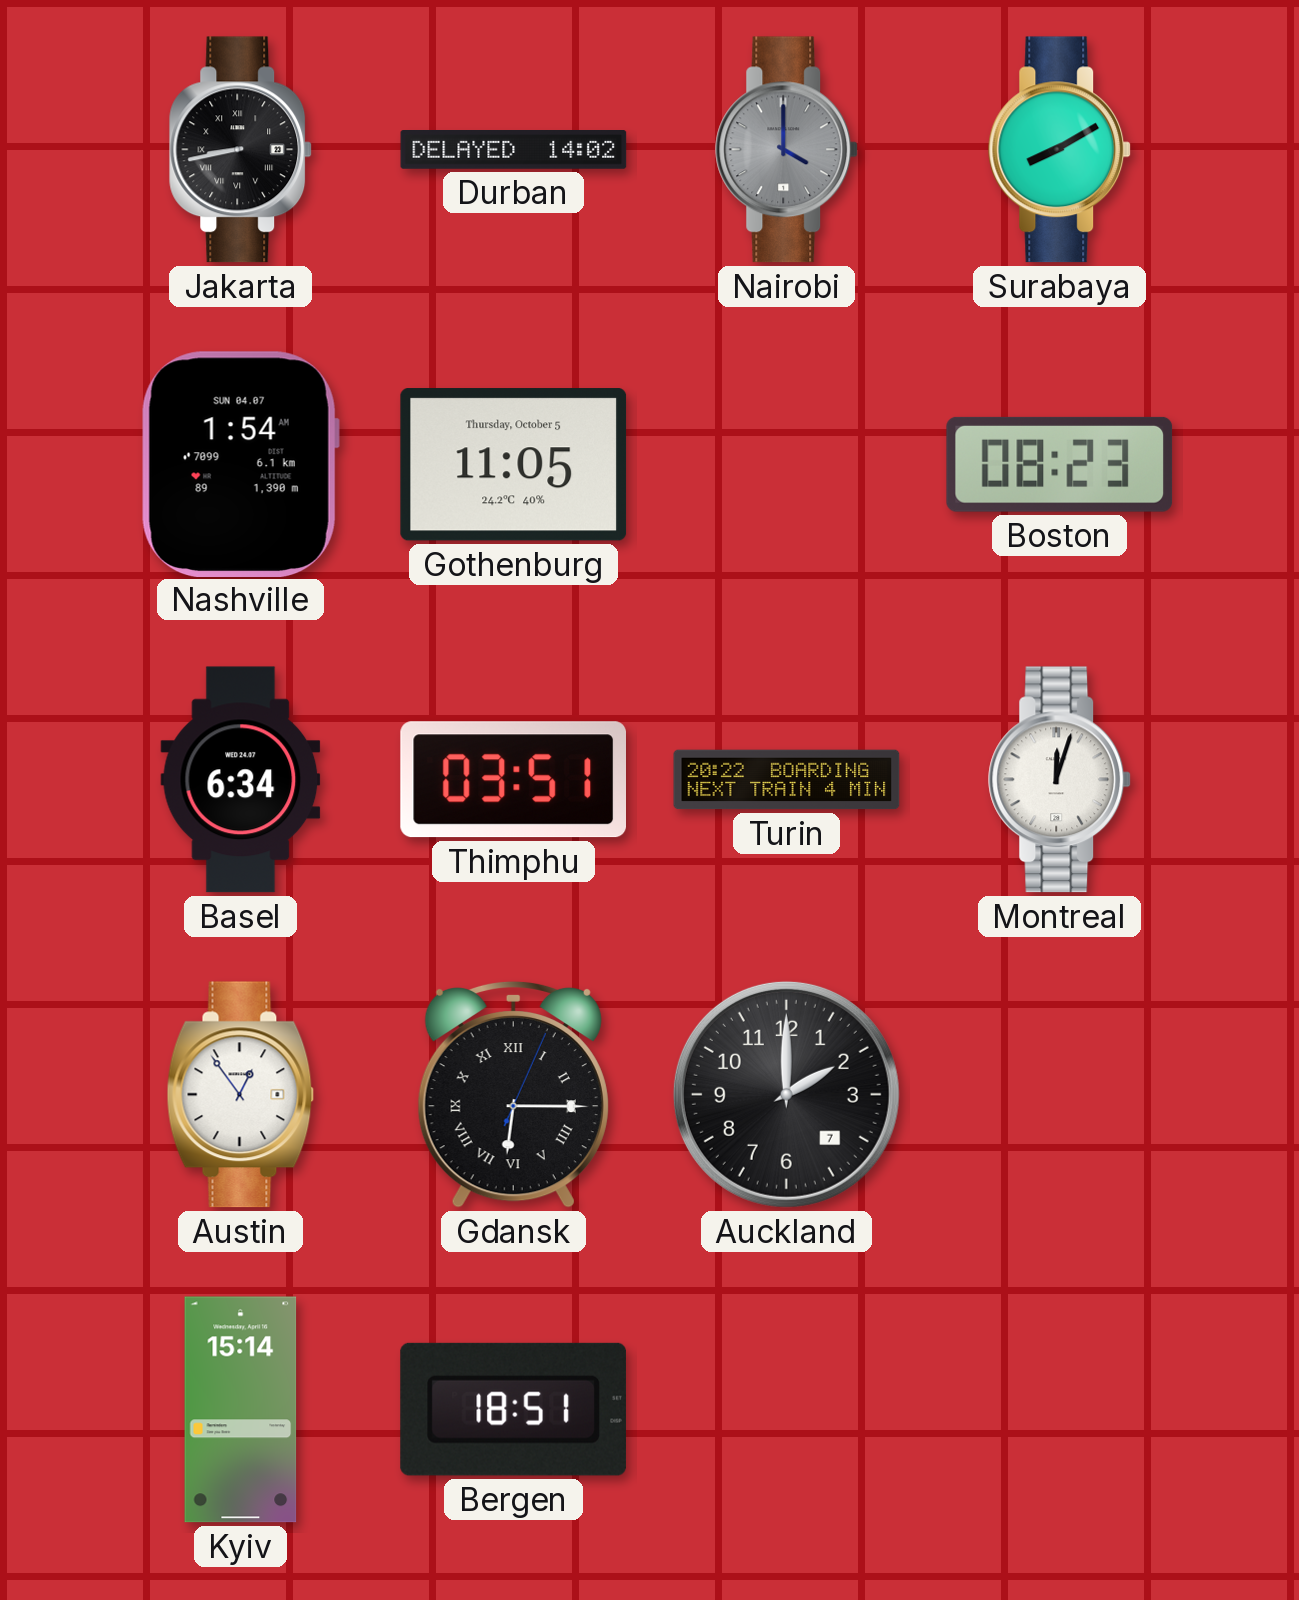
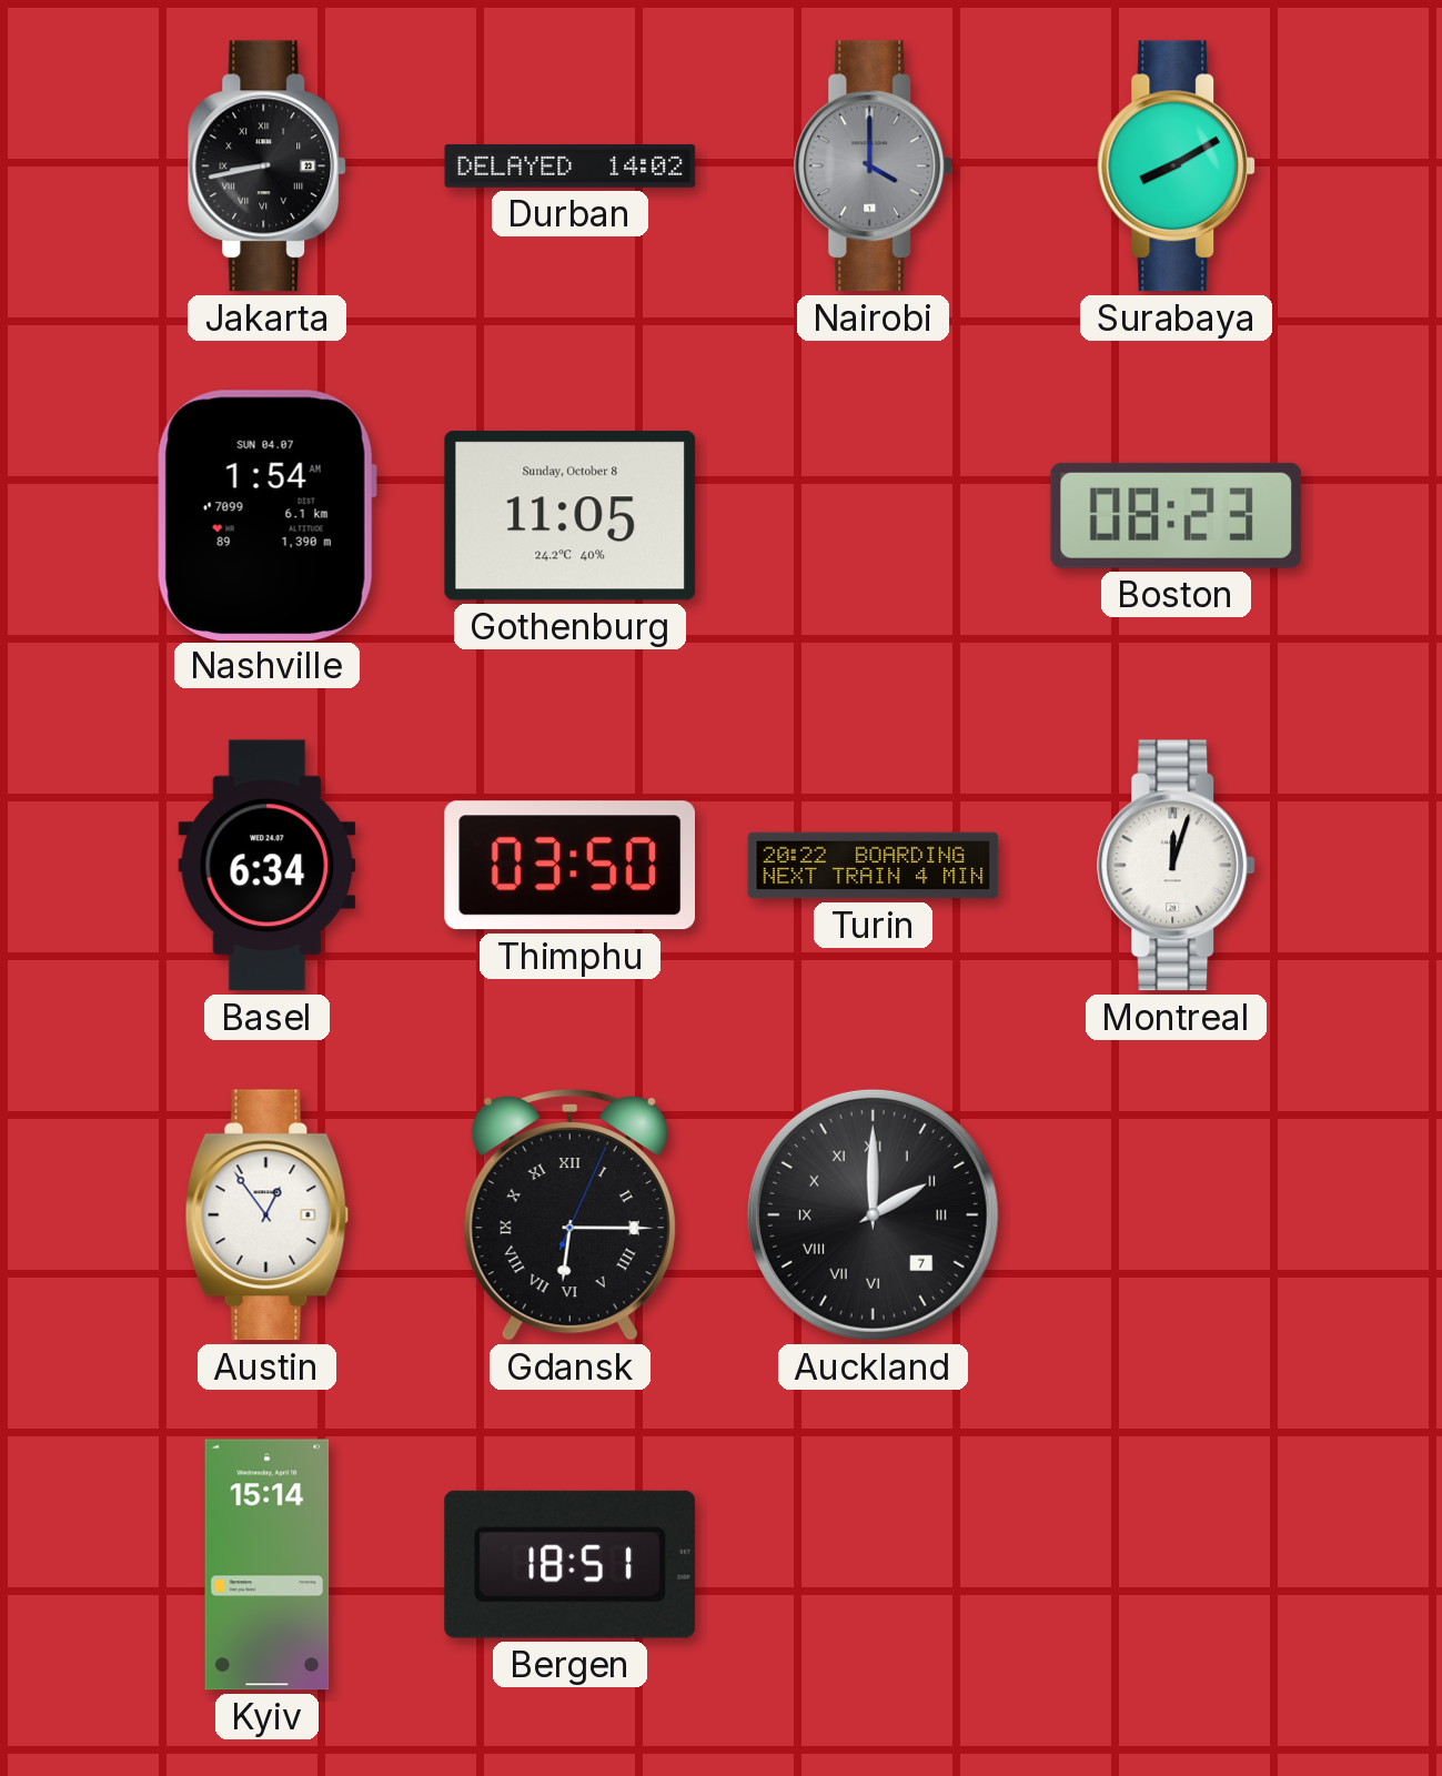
Gothenburg date: Thursday, October 5 -> Sunday, October 8
Thimphu: 03:51 -> 03:50
Auckland numerals: Arabic -> Roman
